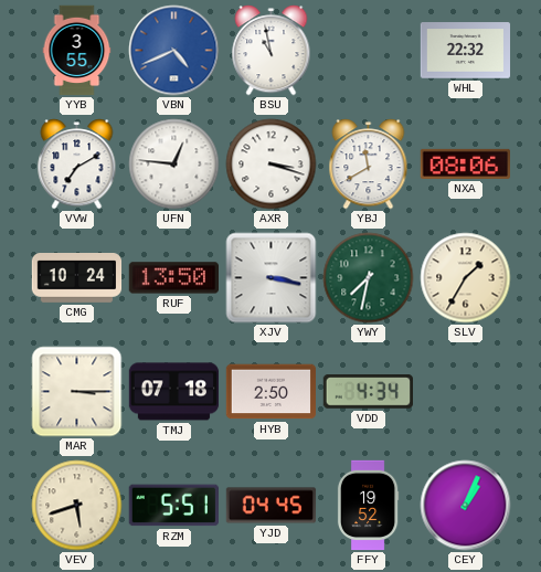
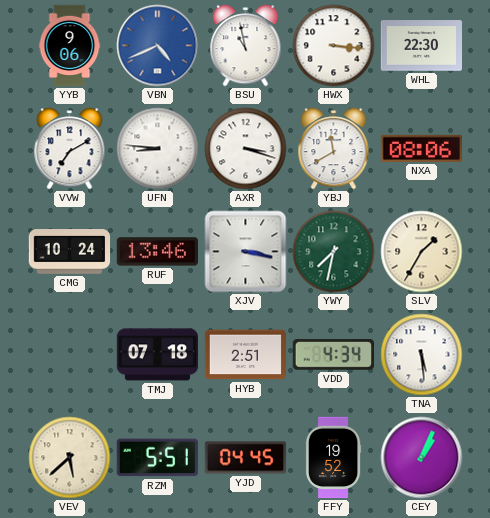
YYB: 3:55 -> 9:06
HWX: none -> 3:16
WHL: 22:32 -> 22:30
UFN: 12:46 -> 8:46
RUF: 13:50 -> 13:46
MAR: 3:15 -> none
HYB: 2:50 -> 2:51
TNA: none -> 5:29
VEV: 5:42 -> 5:38
